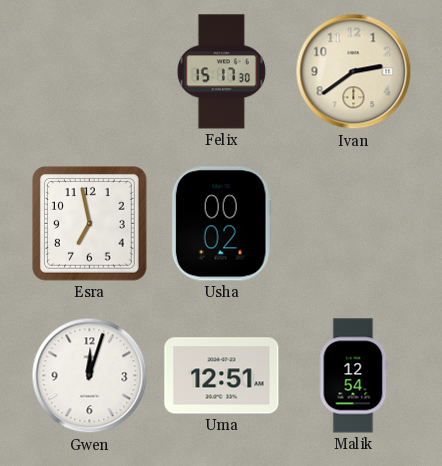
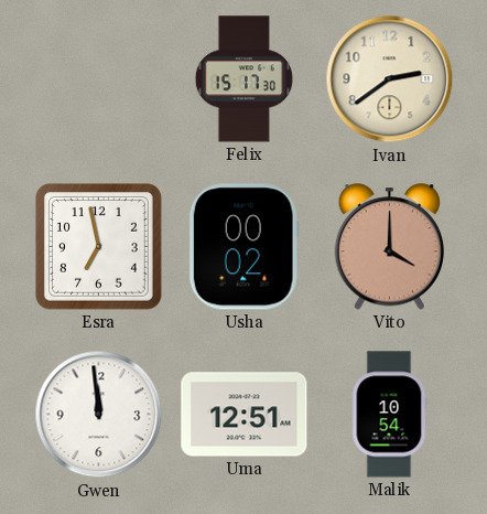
Vito: none -> 4:00
Gwen: 12:03 -> 11:59
Malik: 12:54 -> 10:54
